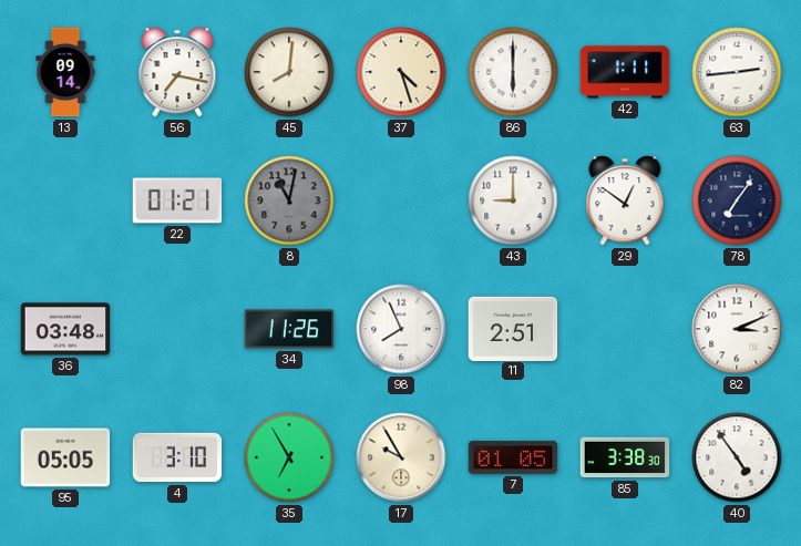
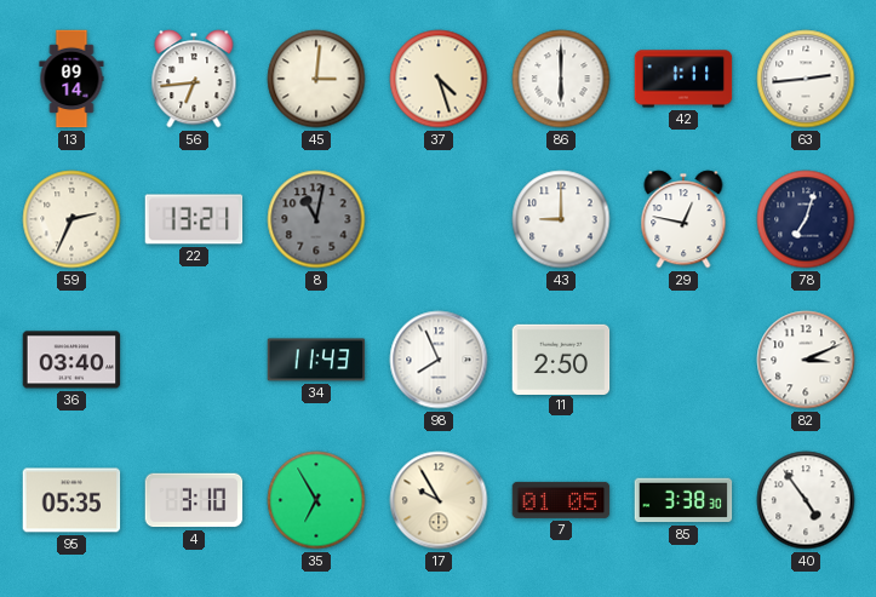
56: 7:17 -> 6:44
45: 8:01 -> 3:01
59: none -> 2:34
22: 01:21 -> 13:21
29: 12:51 -> 12:47
78: 7:06 -> 7:03
36: 03:48 -> 03:40
34: 11:26 -> 11:43
11: 2:51 -> 2:50
95: 05:05 -> 05:35
